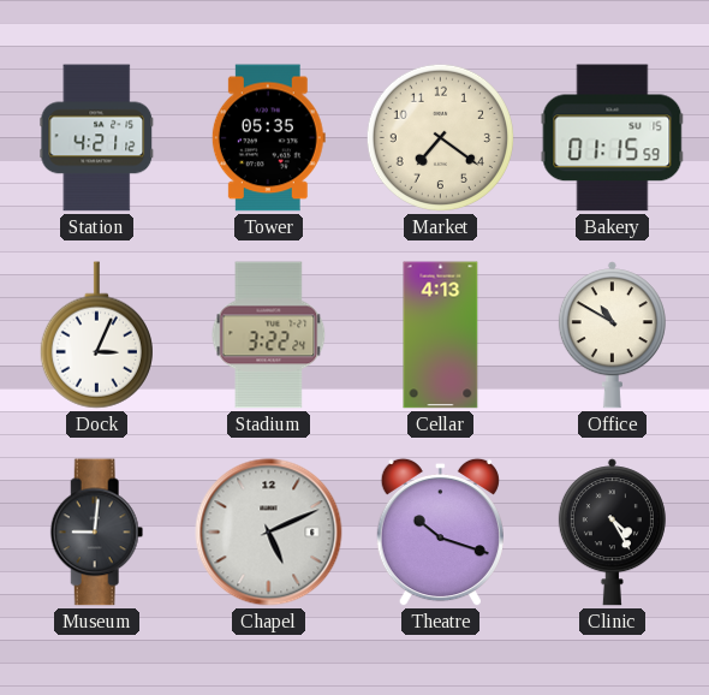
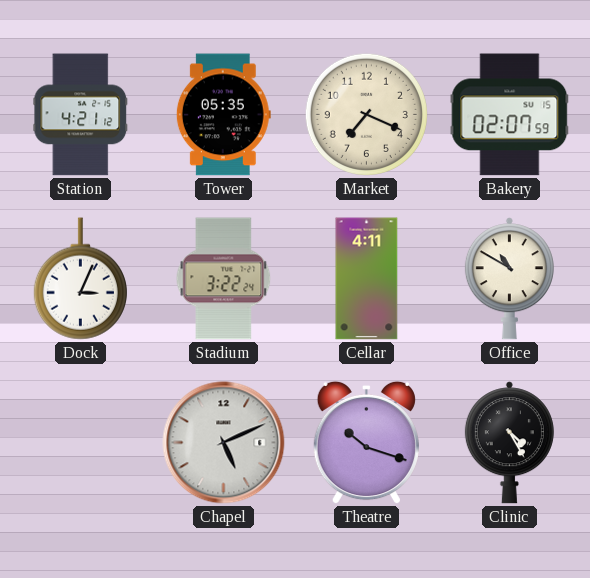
Market: 7:21 -> 7:19
Bakery: 01:15 -> 02:07
Cellar: 4:13 -> 4:11
Museum: 9:01 -> none
